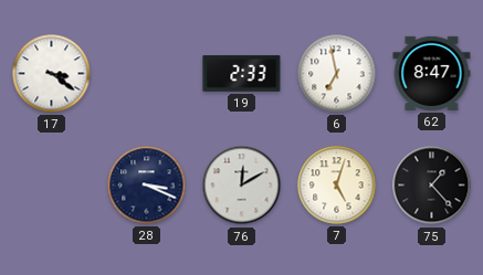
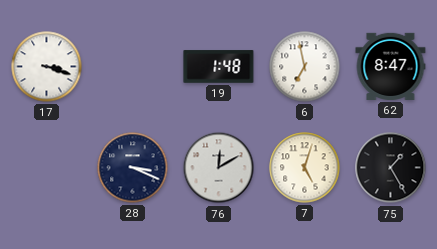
17: 3:21 -> 3:18
19: 2:33 -> 1:48
75: 1:23 -> 1:25
